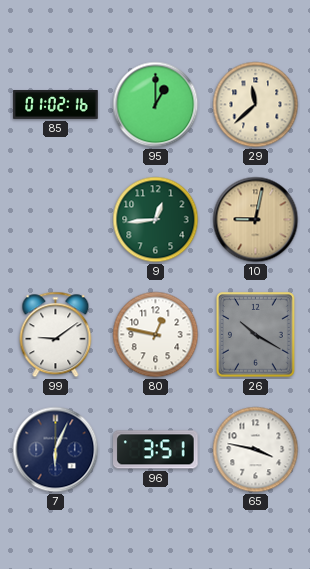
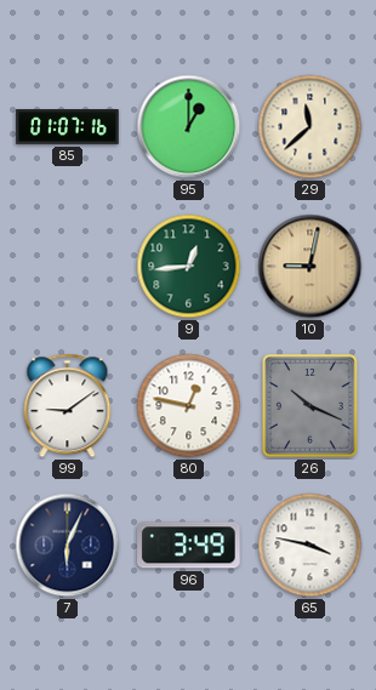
85: 01:02 -> 01:07
26: 10:20 -> 10:19
96: 3:51 -> 3:49
